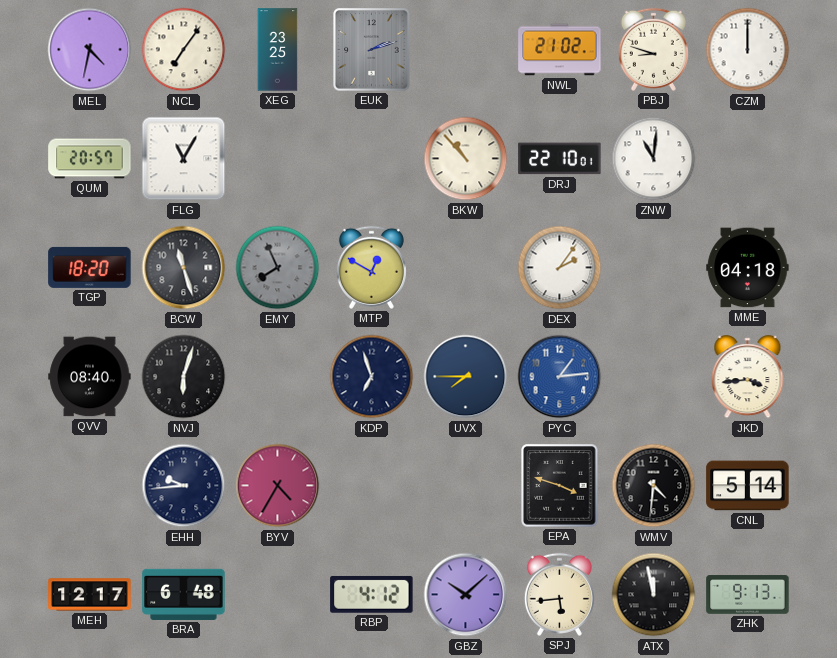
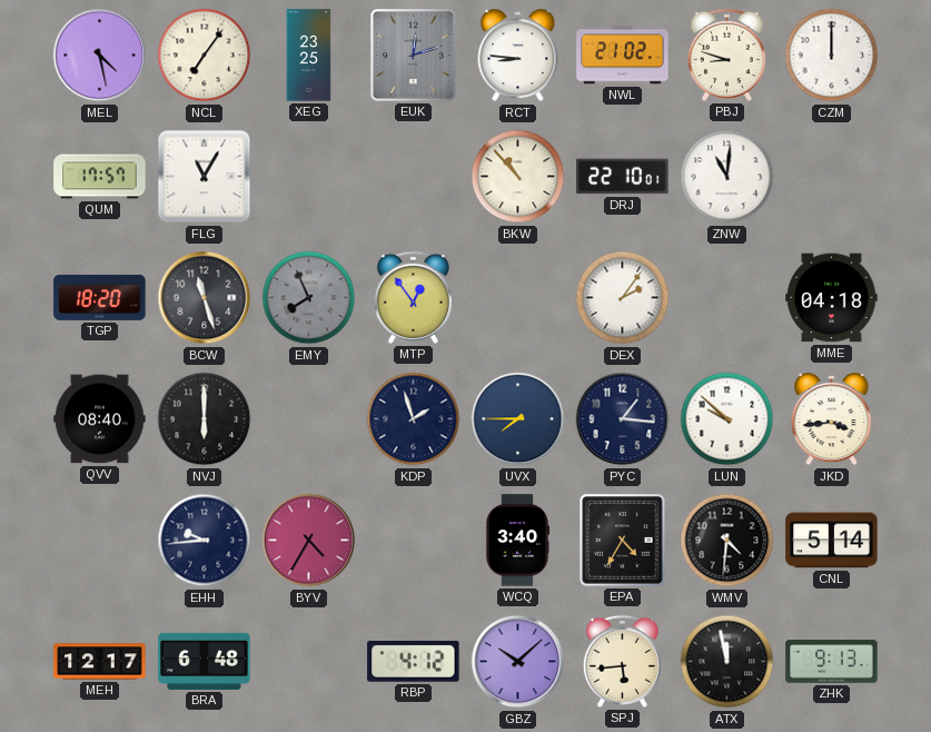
MEL: 4:32 -> 4:28
EUK: 2:12 -> 12:12
RCT: none -> 8:46
QUM: 20:57 -> 17:57
MTP: 12:50 -> 12:54
NVJ: 6:03 -> 6:00
KDP: 6:57 -> 1:57
PYC: 1:14 -> 1:16
PYC dial: blue -> navy
LUN: none -> 9:52
WCQ: none -> 3:40
EPA: 3:48 -> 4:35
